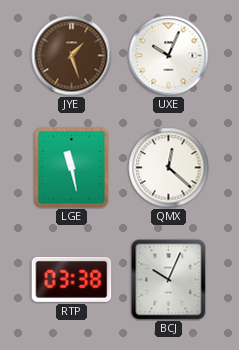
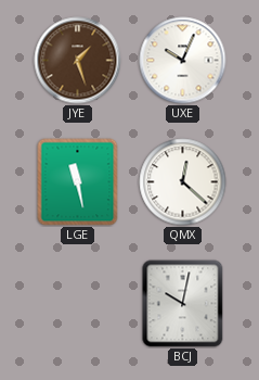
RTP: 03:38 -> none
BCJ: 10:04 -> 10:02
